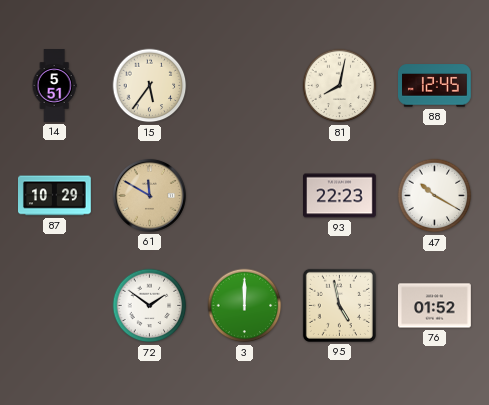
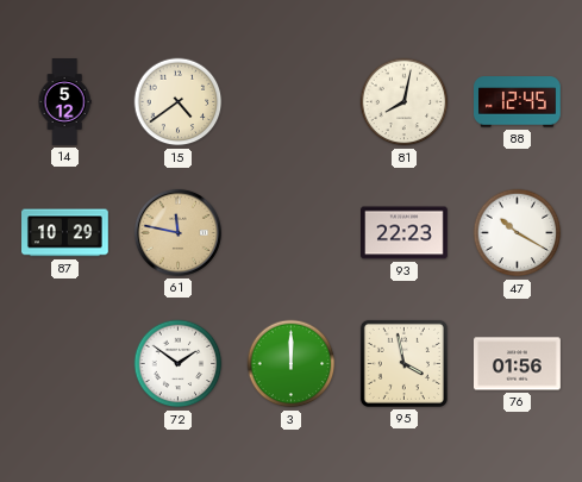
14: 5:51 -> 5:12
15: 5:36 -> 4:39
61: 11:50 -> 11:47
95: 4:58 -> 3:58
76: 01:52 -> 01:56
